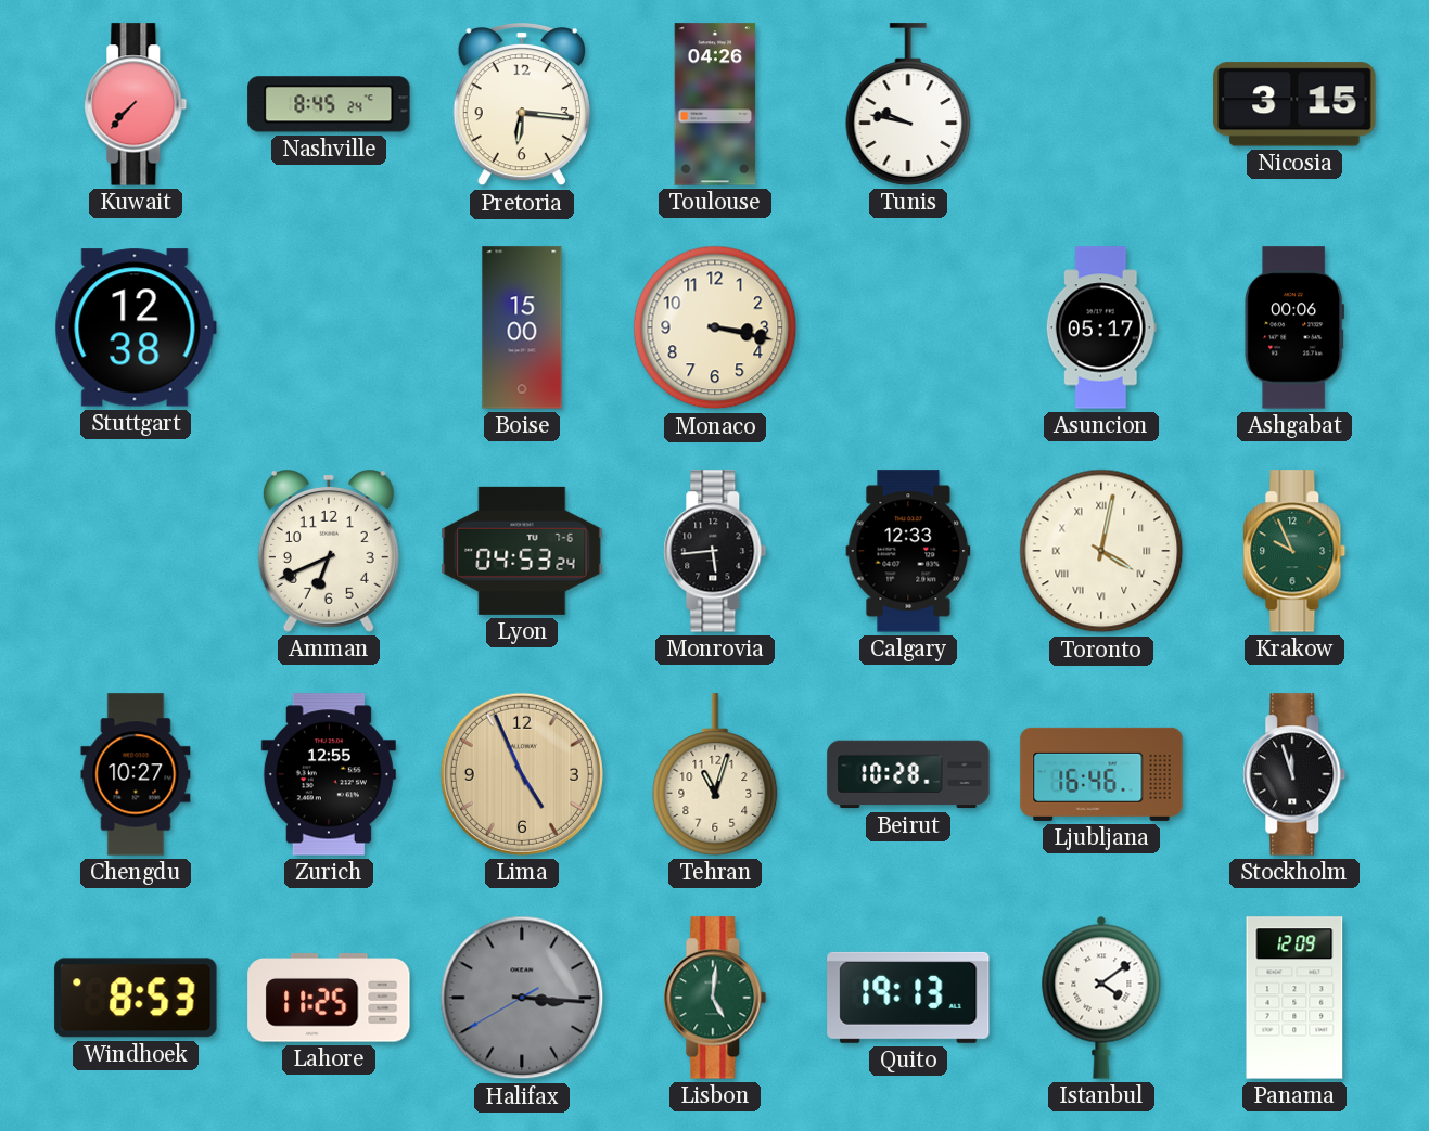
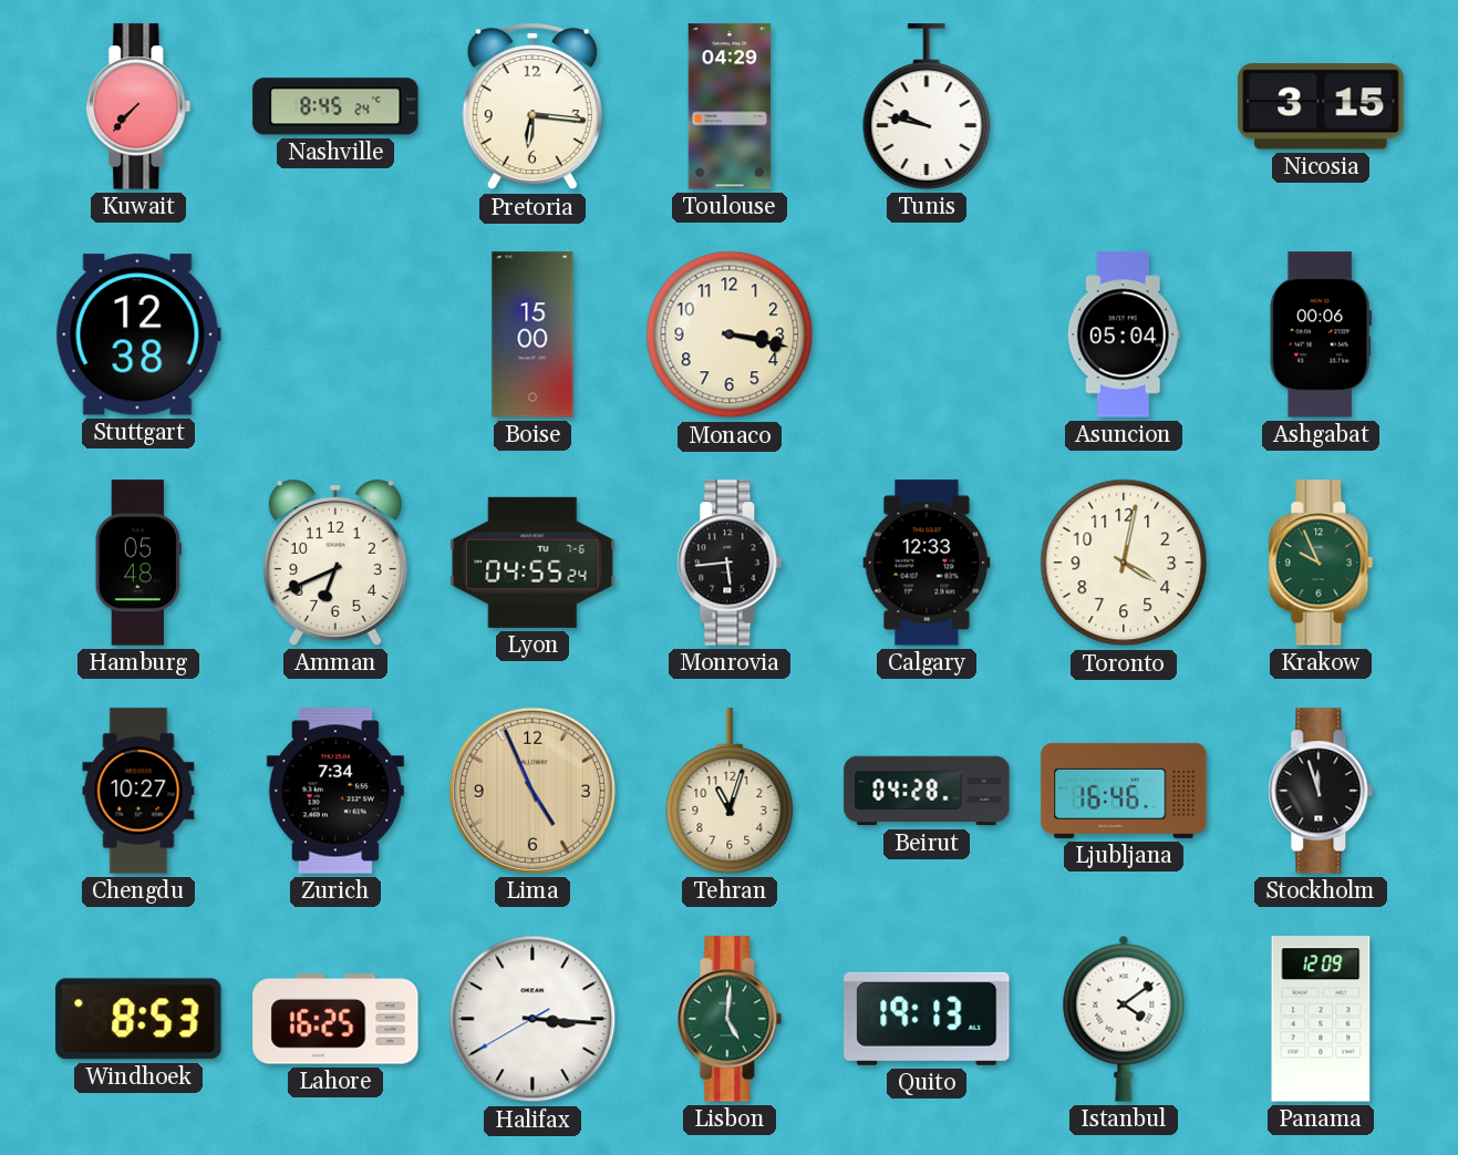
Toulouse: 04:26 -> 04:29
Asuncion: 05:17 -> 05:04
Hamburg: none -> 05:48
Lyon: 04:53 -> 04:55
Toronto numerals: Roman -> Arabic
Zurich: 12:55 -> 7:34
Beirut: 10:28 -> 04:28
Lahore: 11:25 -> 16:25
Halifax dial: grey -> white
